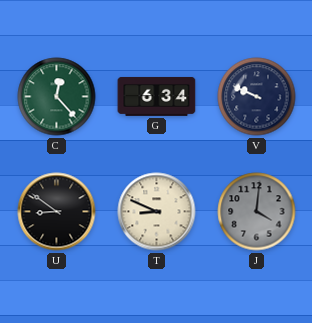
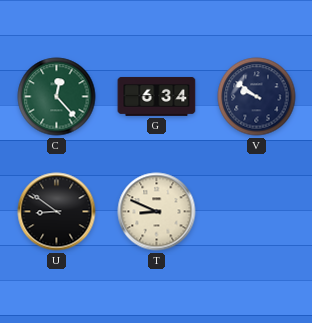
V: 9:49 -> 9:51
J: 4:01 -> none
